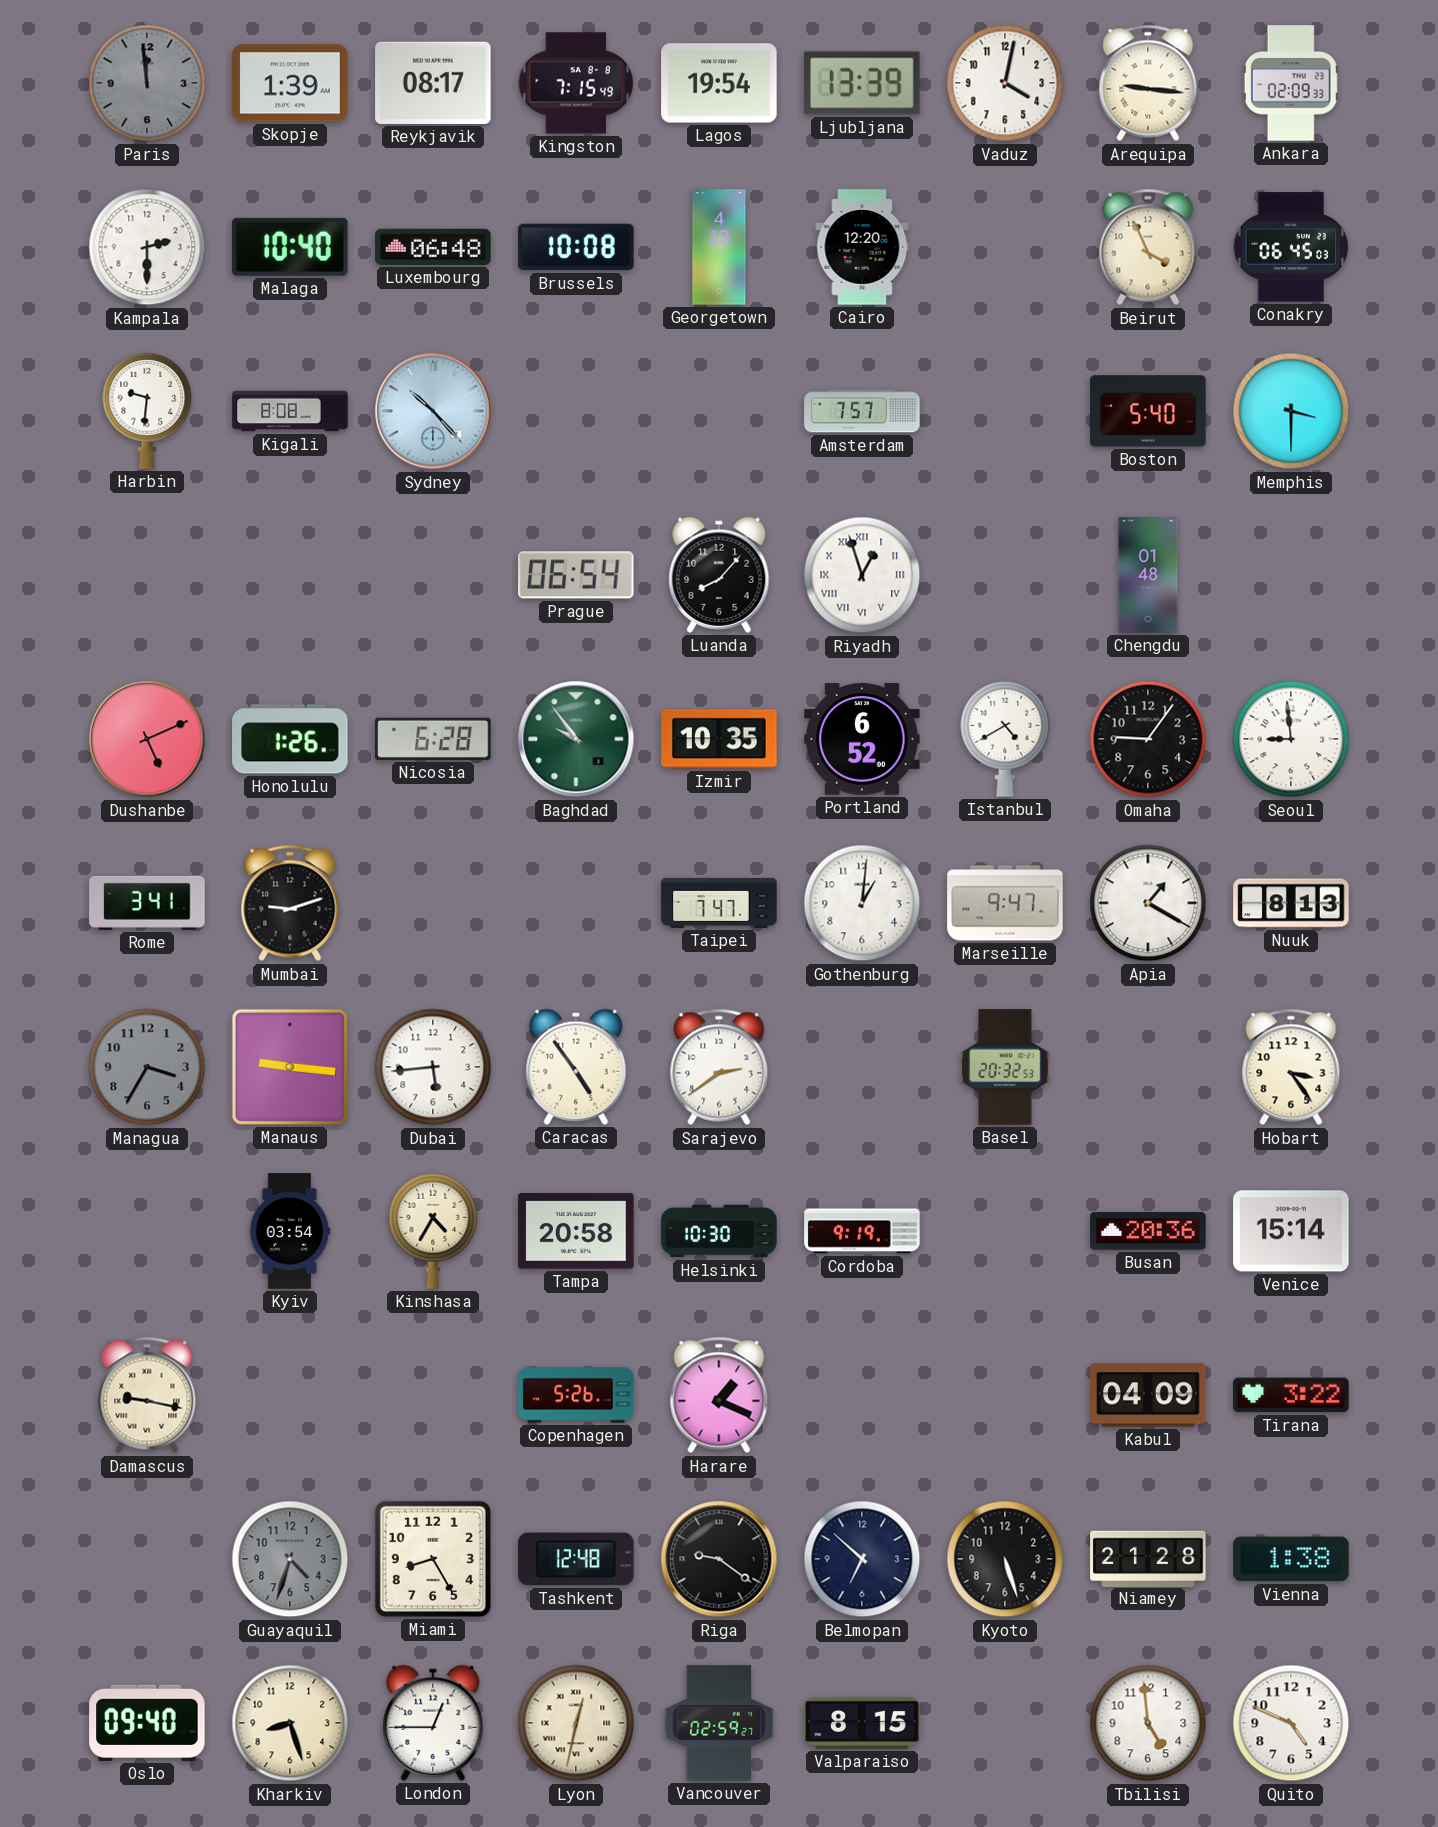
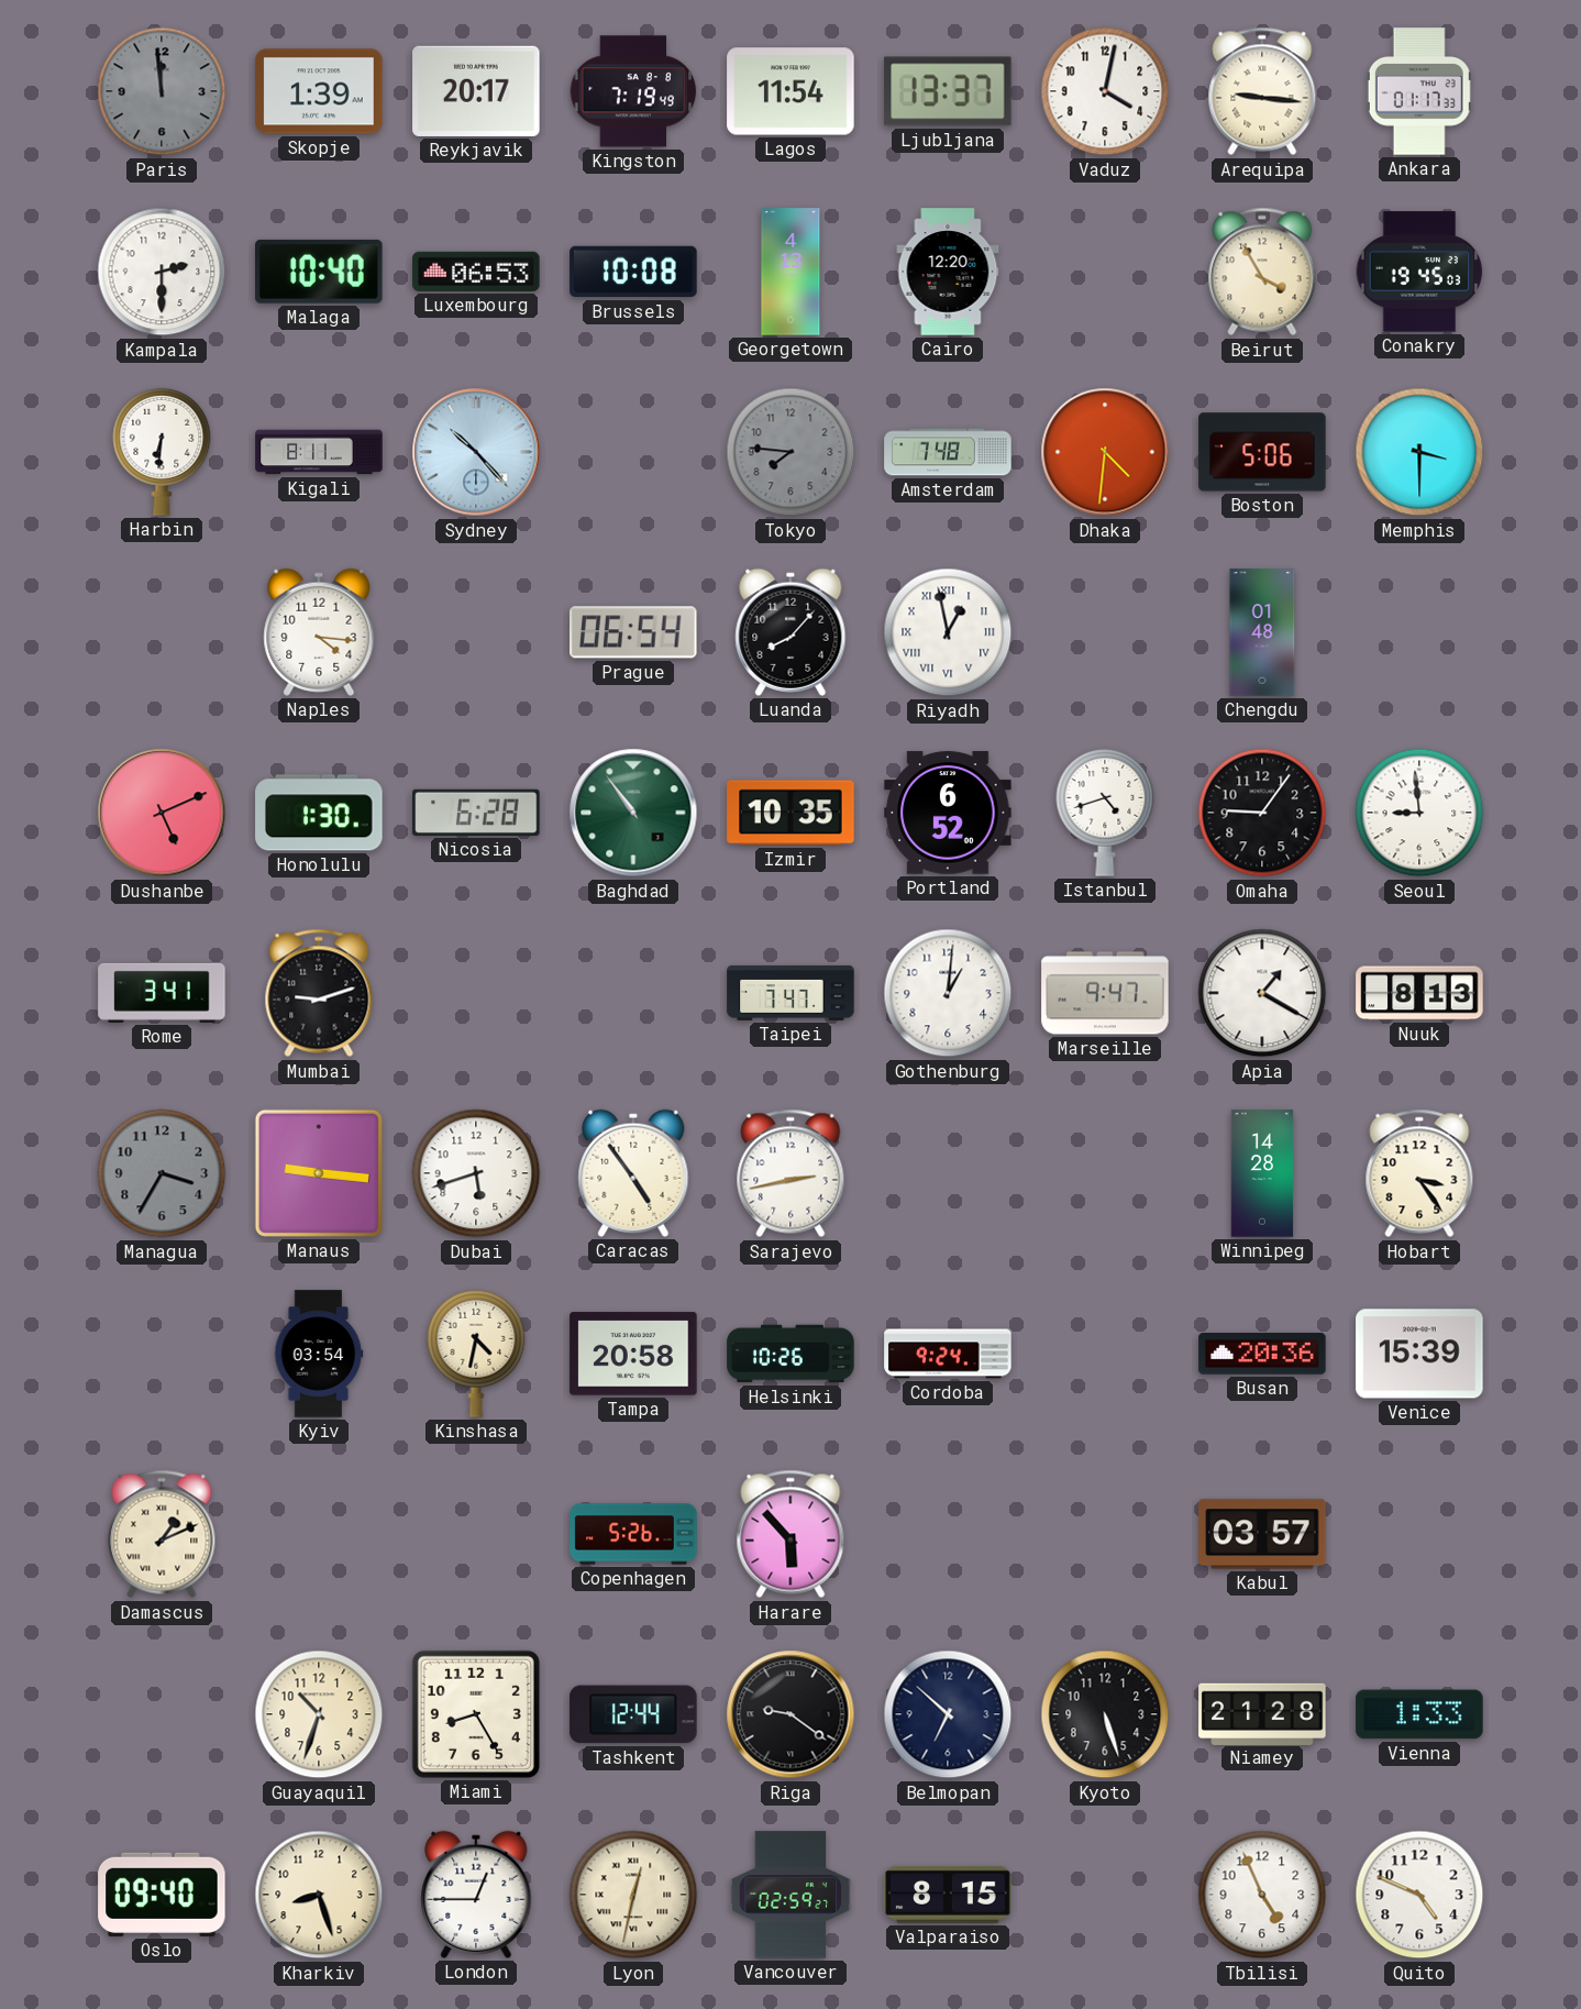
Reykjavik: 08:17 -> 20:17
Kingston: 7:15 -> 7:19
Lagos: 19:54 -> 11:54
Ljubljana: 13:39 -> 13:37
Ankara: 02:09 -> 01:17
Luxembourg: 06:48 -> 06:53
Beirut: 3:56 -> 3:55
Conakry: 06:45 -> 19:45
Harbin: 9:31 -> 6:31
Kigali: 8:08 -> 8:11
Tokyo: none -> 7:46
Amsterdam: 7:57 -> 7:48
Dhaka: none -> 4:31
Boston: 5:40 -> 5:06
Naples: none -> 4:16
Riyadh: 12:57 -> 12:58
Honolulu: 1:26 -> 1:30
Baghdad: 9:54 -> 10:54
Istanbul: 4:40 -> 4:42
Dubai: 5:44 -> 5:42
Sarajevo: 2:39 -> 2:43
Basel: 20:32 -> none
Winnipeg: none -> 14:28
Kinshasa: 4:35 -> 4:32
Helsinki: 10:30 -> 10:26
Cordoba: 9:19 -> 9:24
Venice: 15:14 -> 15:39
Damascus: 9:17 -> 1:11
Harare: 1:19 -> 5:53
Kabul: 04:09 -> 03:57
Tirana: 3:22 -> none
Guayaquil: 4:33 -> 10:33
Guayaquil dial: grey -> cream
Tashkent: 12:48 -> 12:44
Vienna: 1:38 -> 1:33
Tbilisi: 4:59 -> 4:56
